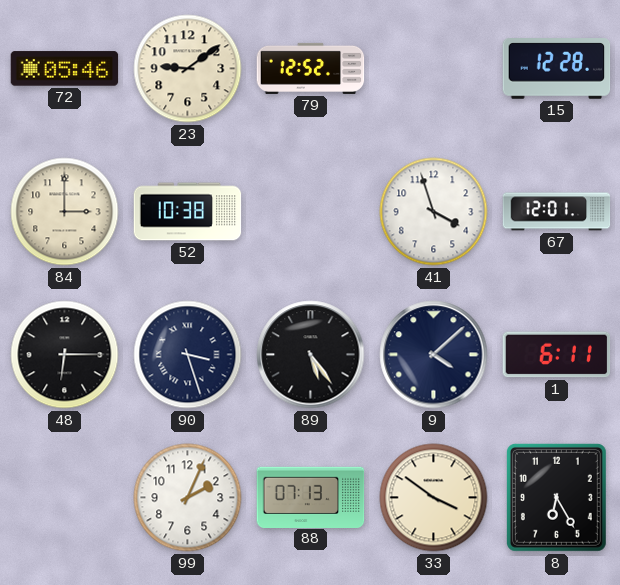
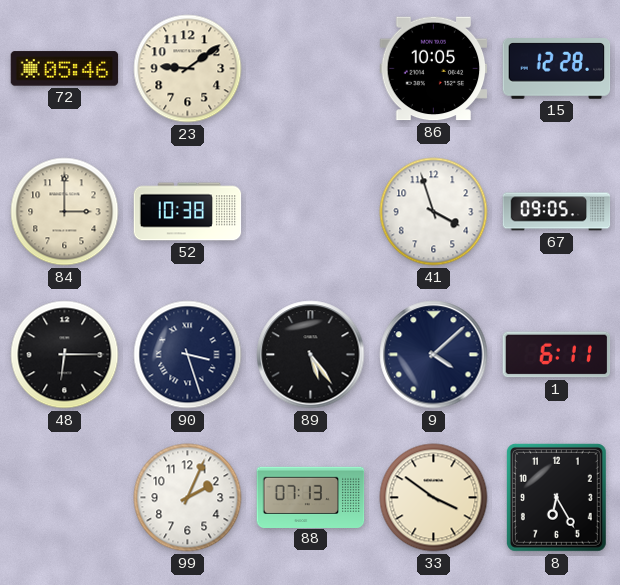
79: 12:52 -> none
86: none -> 10:05
67: 12:01 -> 09:05
